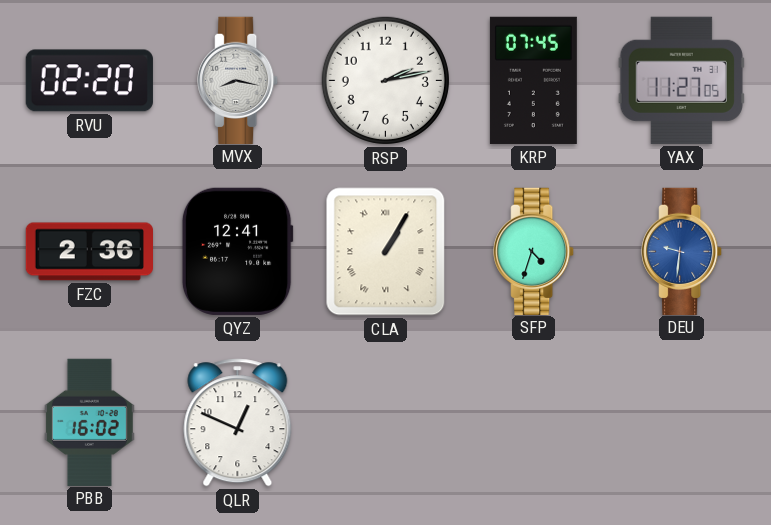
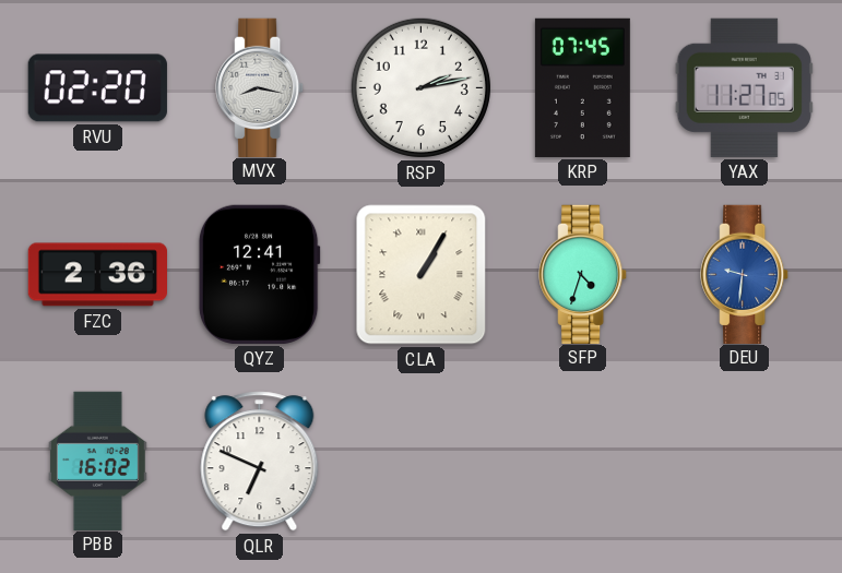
QLR: 12:49 -> 6:49
